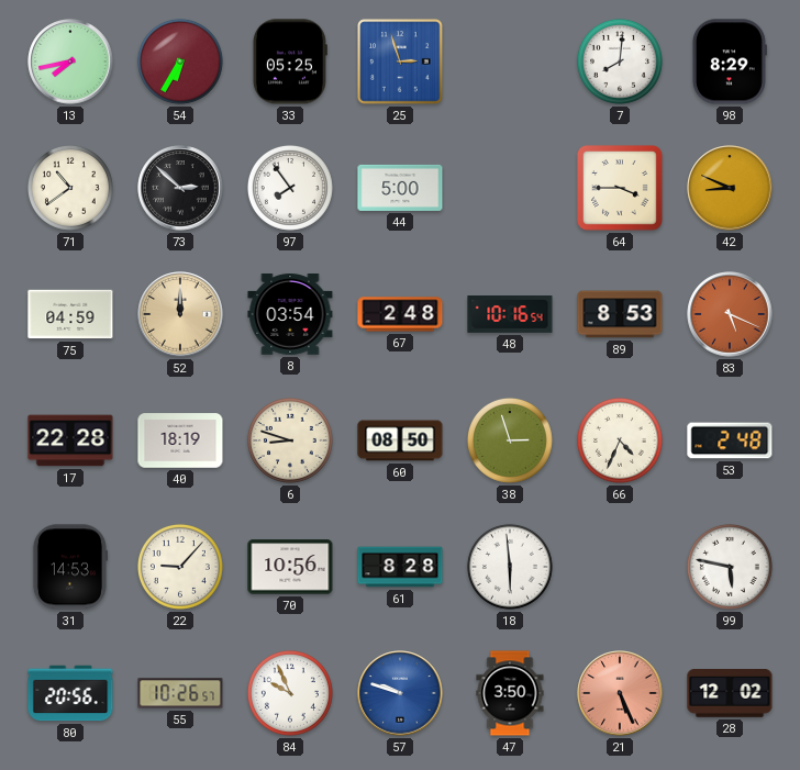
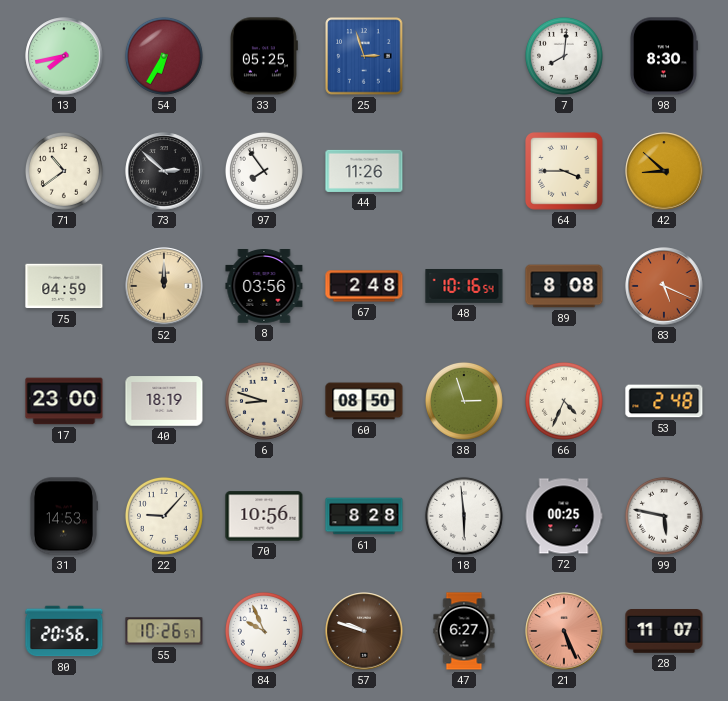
98: 8:29 -> 8:30
44: 5:00 -> 11:26
42: 8:49 -> 8:52
8: 03:54 -> 03:56
89: 8:53 -> 8:08
17: 22:28 -> 23:00
72: none -> 00:25
57 dial: blue -> brown
47: 3:50 -> 6:27
28: 12:02 -> 11:07
